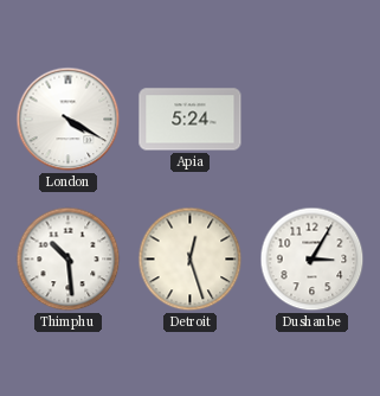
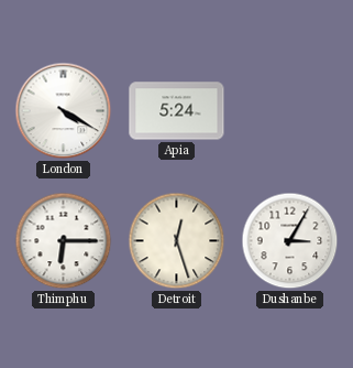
Thimphu: 10:29 -> 6:15
